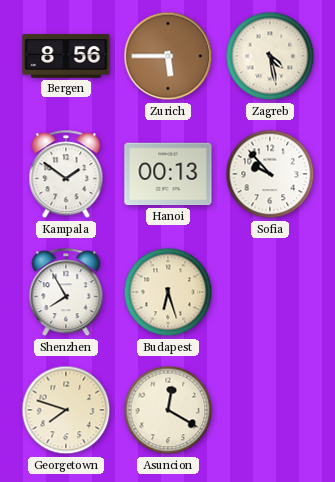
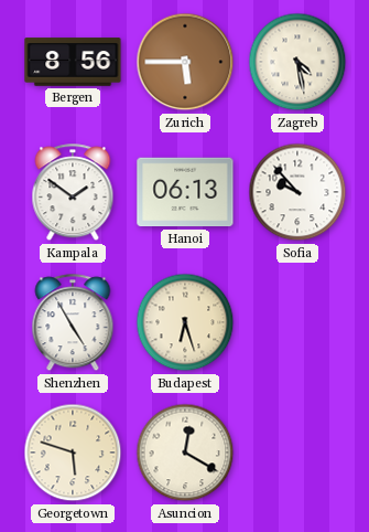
Hanoi: 00:13 -> 06:13
Shenzhen: 7:55 -> 4:55
Georgetown: 7:48 -> 5:48
